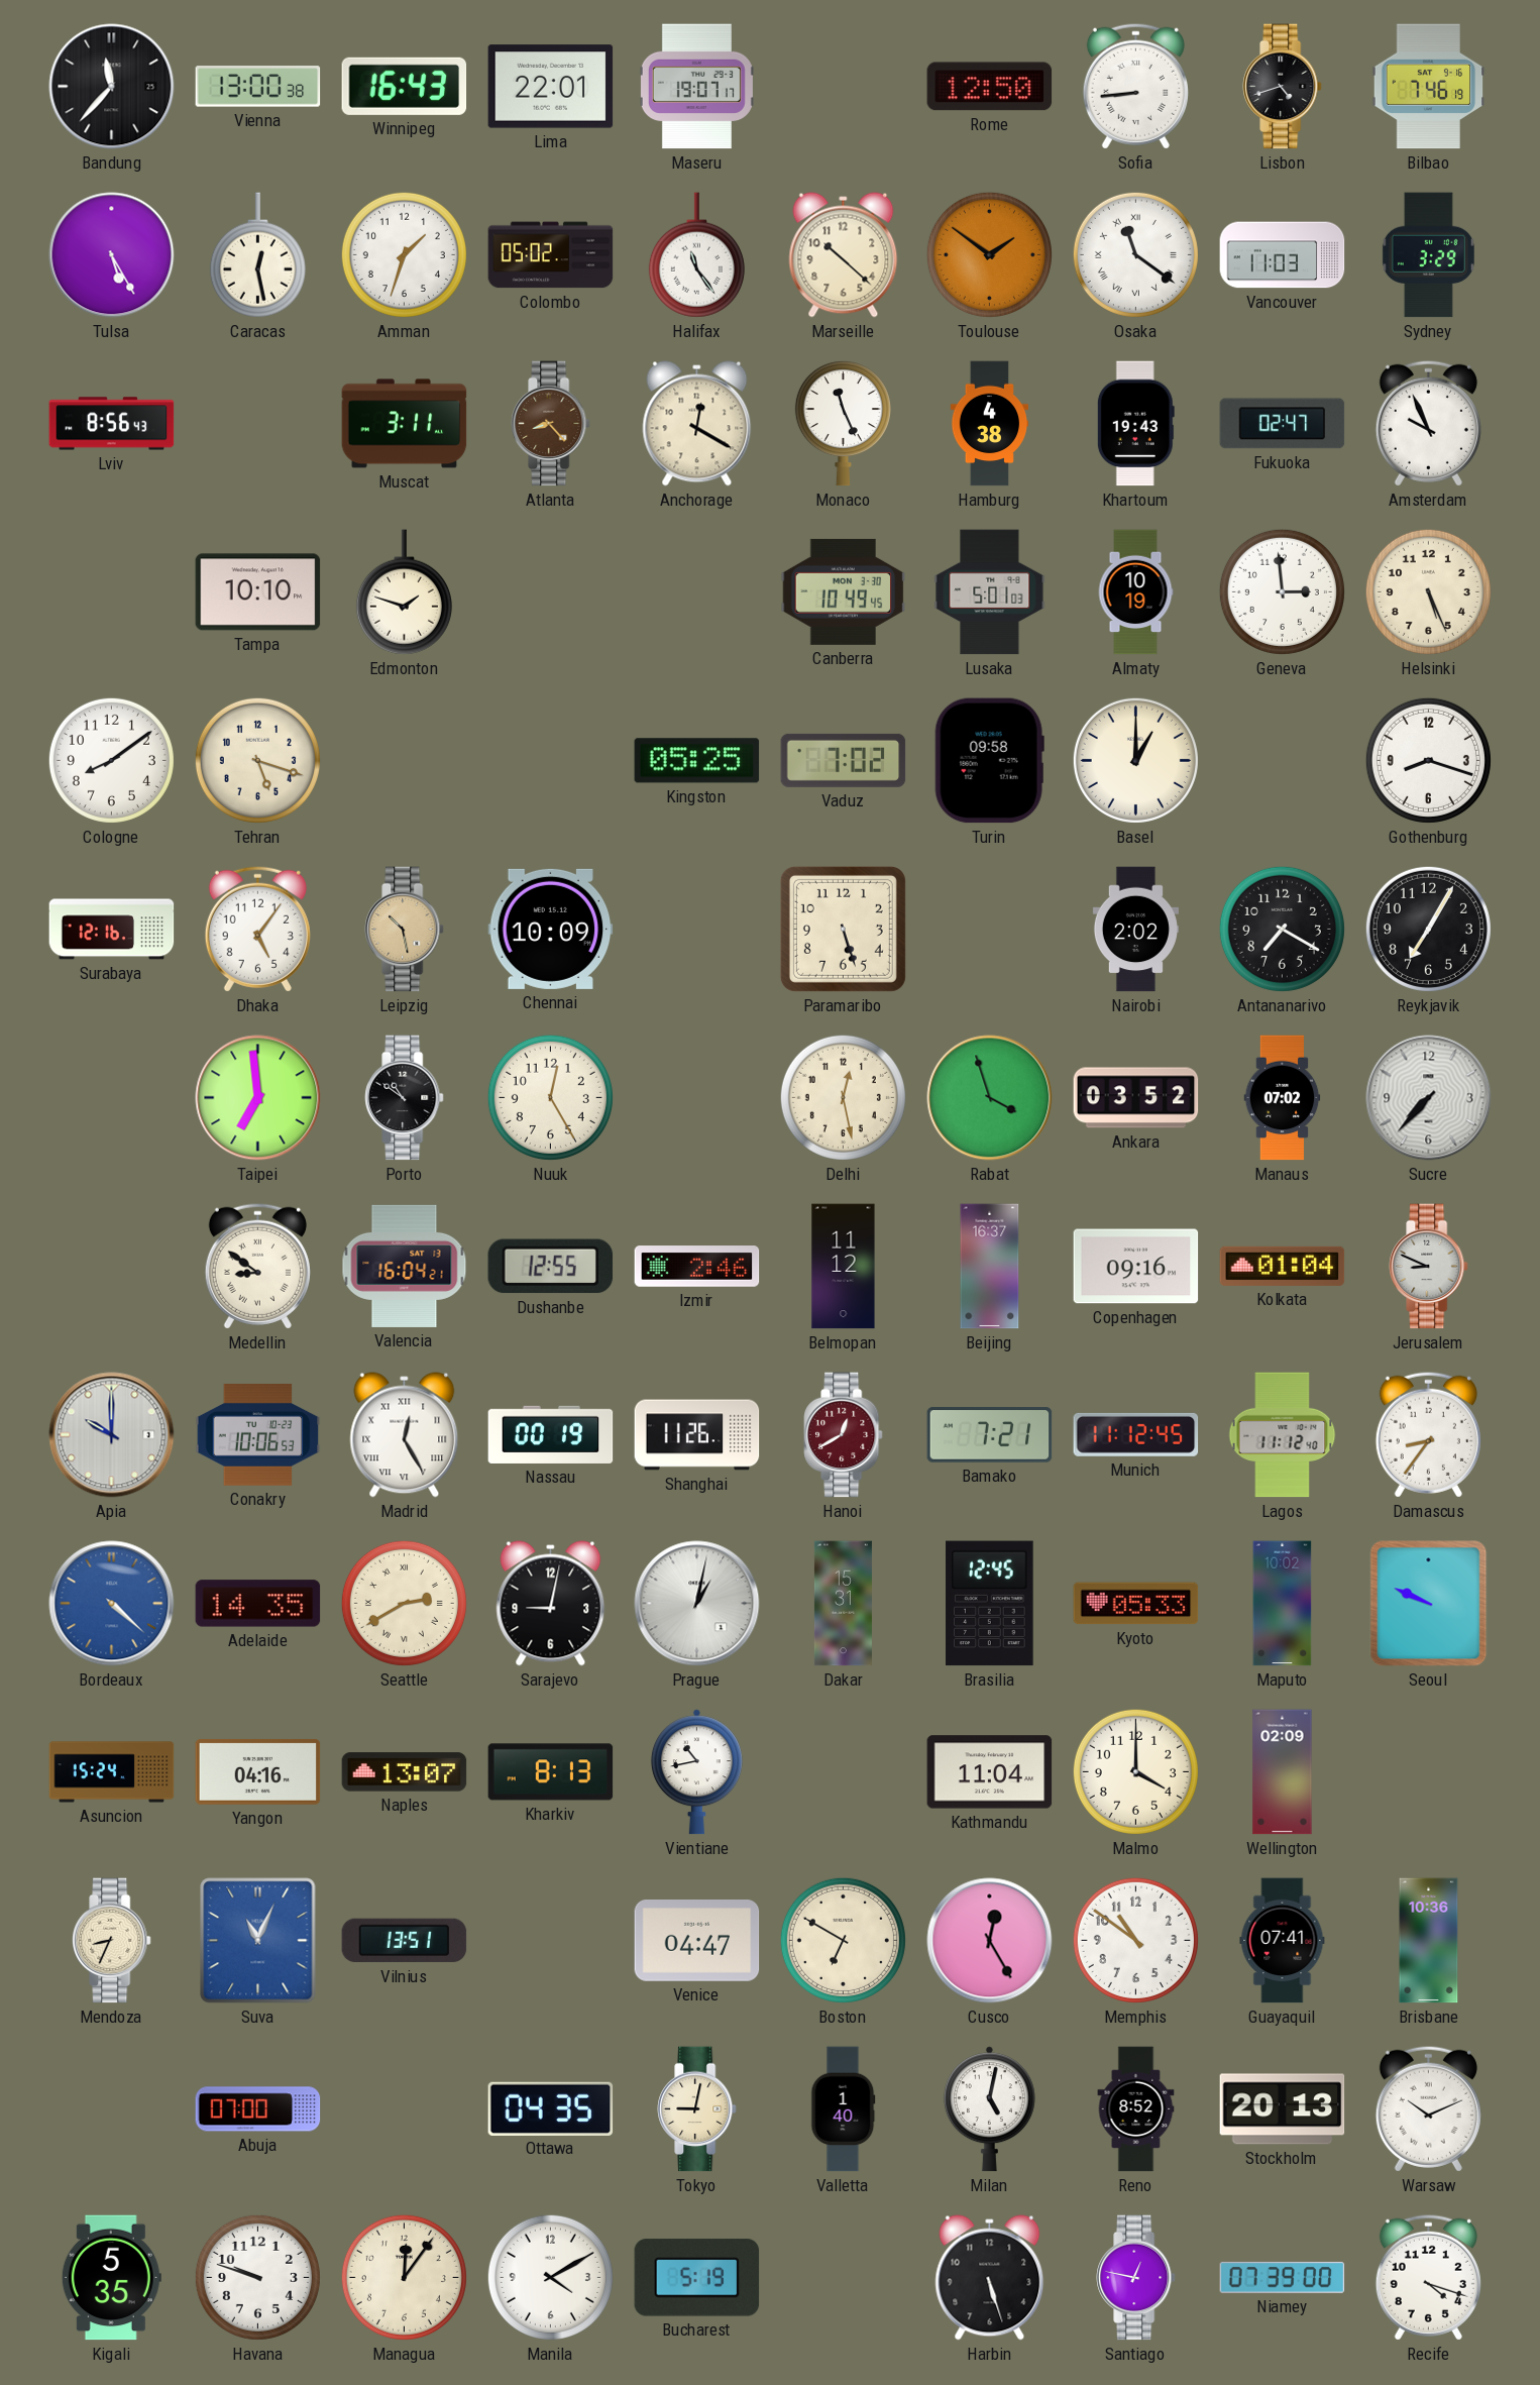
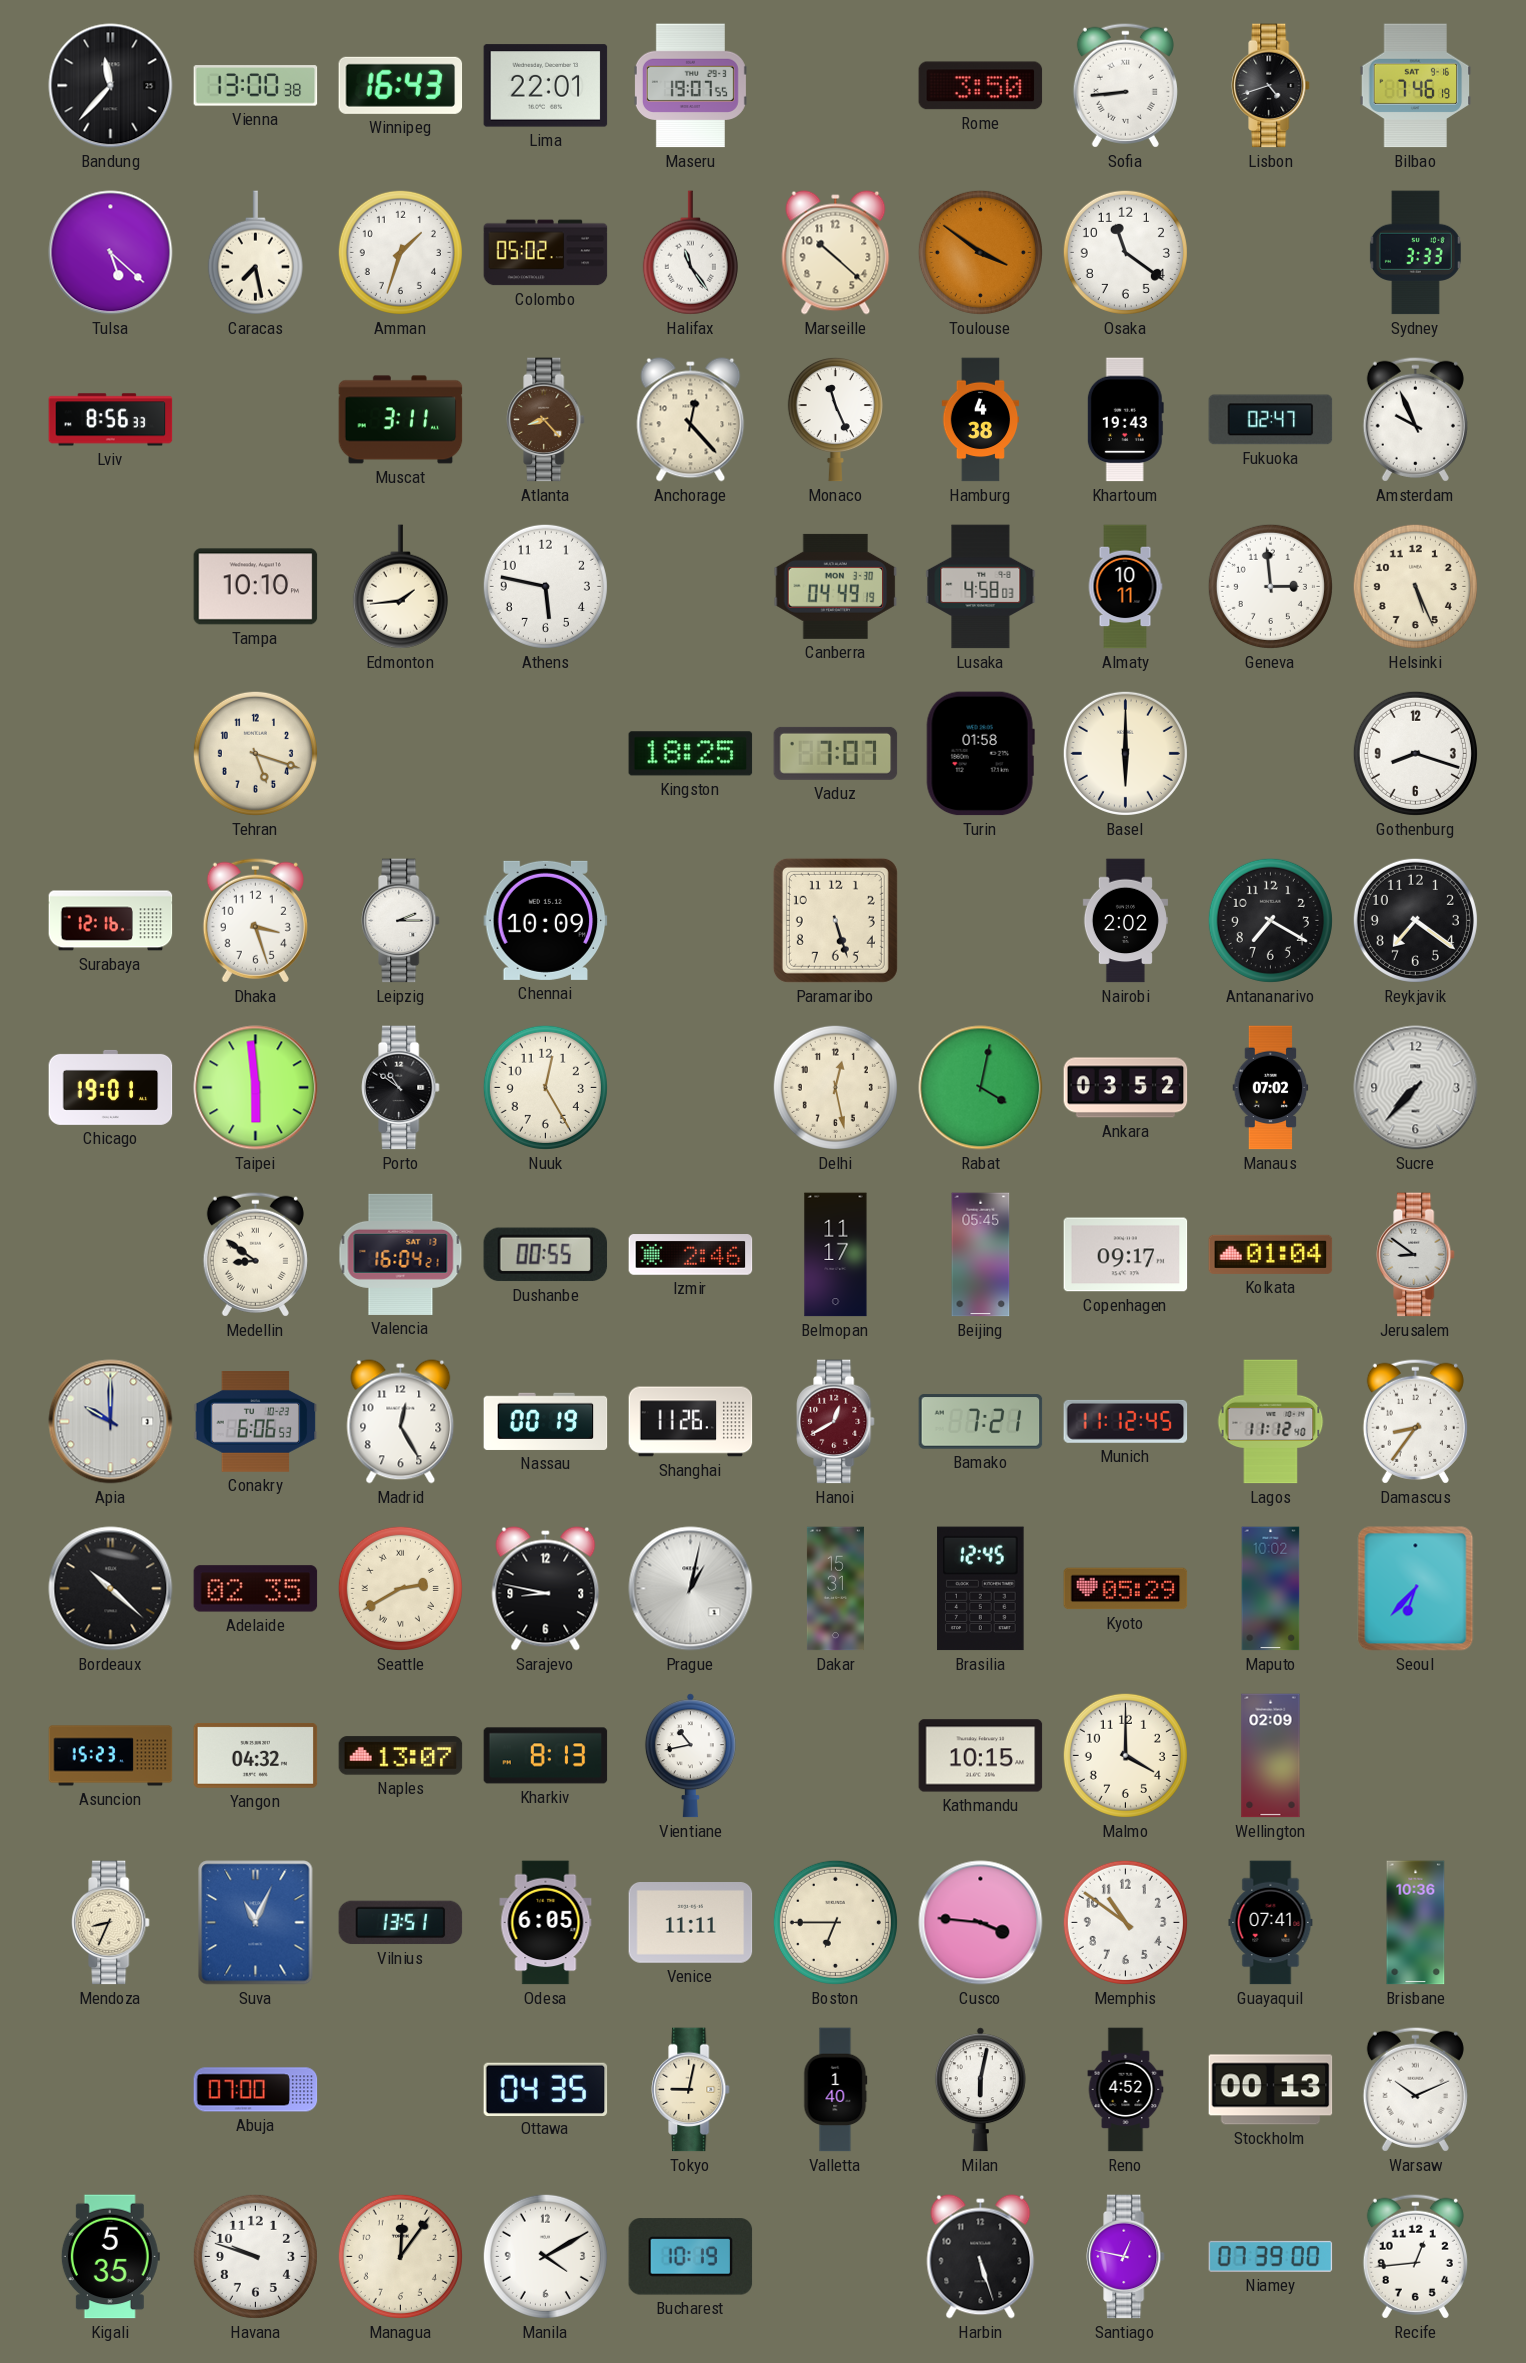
Maseru: 19:07:17 -> 19:07:55
Rome: 12:50 -> 3:50
Tulsa: 5:25 -> 5:22
Caracas: 12:28 -> 7:28
Toulouse: 1:51 -> 3:51
Osaka numerals: Roman -> Arabic
Vancouver: 11:03 -> none
Sydney: 3:29 -> 3:33
Lviv: 8:56:43 -> 8:56:33
Anchorage: 12:20 -> 12:23
Edmonton: 1:48 -> 1:44
Athens: none -> 5:47
Canberra: 10:49 -> 04:49
Lusaka: 5:01 -> 4:58
Almaty: 10:19 -> 10:11
Cologne: 8:09 -> none
Kingston: 05:25 -> 18:25
Vaduz: 7:02 -> 7:07
Turin: 09:58 -> 01:58
Basel: 1:00 -> 6:00
Dhaka: 5:06 -> 3:27
Leipzig: 10:28 -> 2:15
Leipzig dial: champagne -> white
Reykjavik: 7:05 -> 7:21
Chicago: none -> 19:01
Taipei: 6:59 -> 5:59
Rabat: 3:57 -> 4:02
Dushanbe: 12:55 -> 00:55
Belmopan: 11:12 -> 11:17
Beijing: 16:37 -> 05:45
Copenhagen: 09:16 -> 09:17
Jerusalem: 8:49 -> 8:51
Conakry: 10:06 -> 6:06
Madrid numerals: Roman -> Arabic
Bordeaux: 4:22 -> 10:22
Bordeaux dial: blue -> black
Adelaide: 14:35 -> 02:35
Sarajevo: 9:02 -> 8:47
Kyoto: 05:33 -> 05:29
Seoul: 9:49 -> 6:37
Asuncion: 15:24 -> 15:23
Yangon: 04:16 -> 04:32
Kathmandu: 11:04 -> 10:15
Odesa: none -> 6:05
Venice: 04:47 -> 11:11
Boston: 6:50 -> 6:45
Cusco: 12:25 -> 3:46
Milan: 5:02 -> 6:02
Reno: 8:52 -> 4:52
Stockholm: 20:13 -> 00:13
Bucharest: 5:19 -> 10:19
Recife: 4:18 -> 12:44
